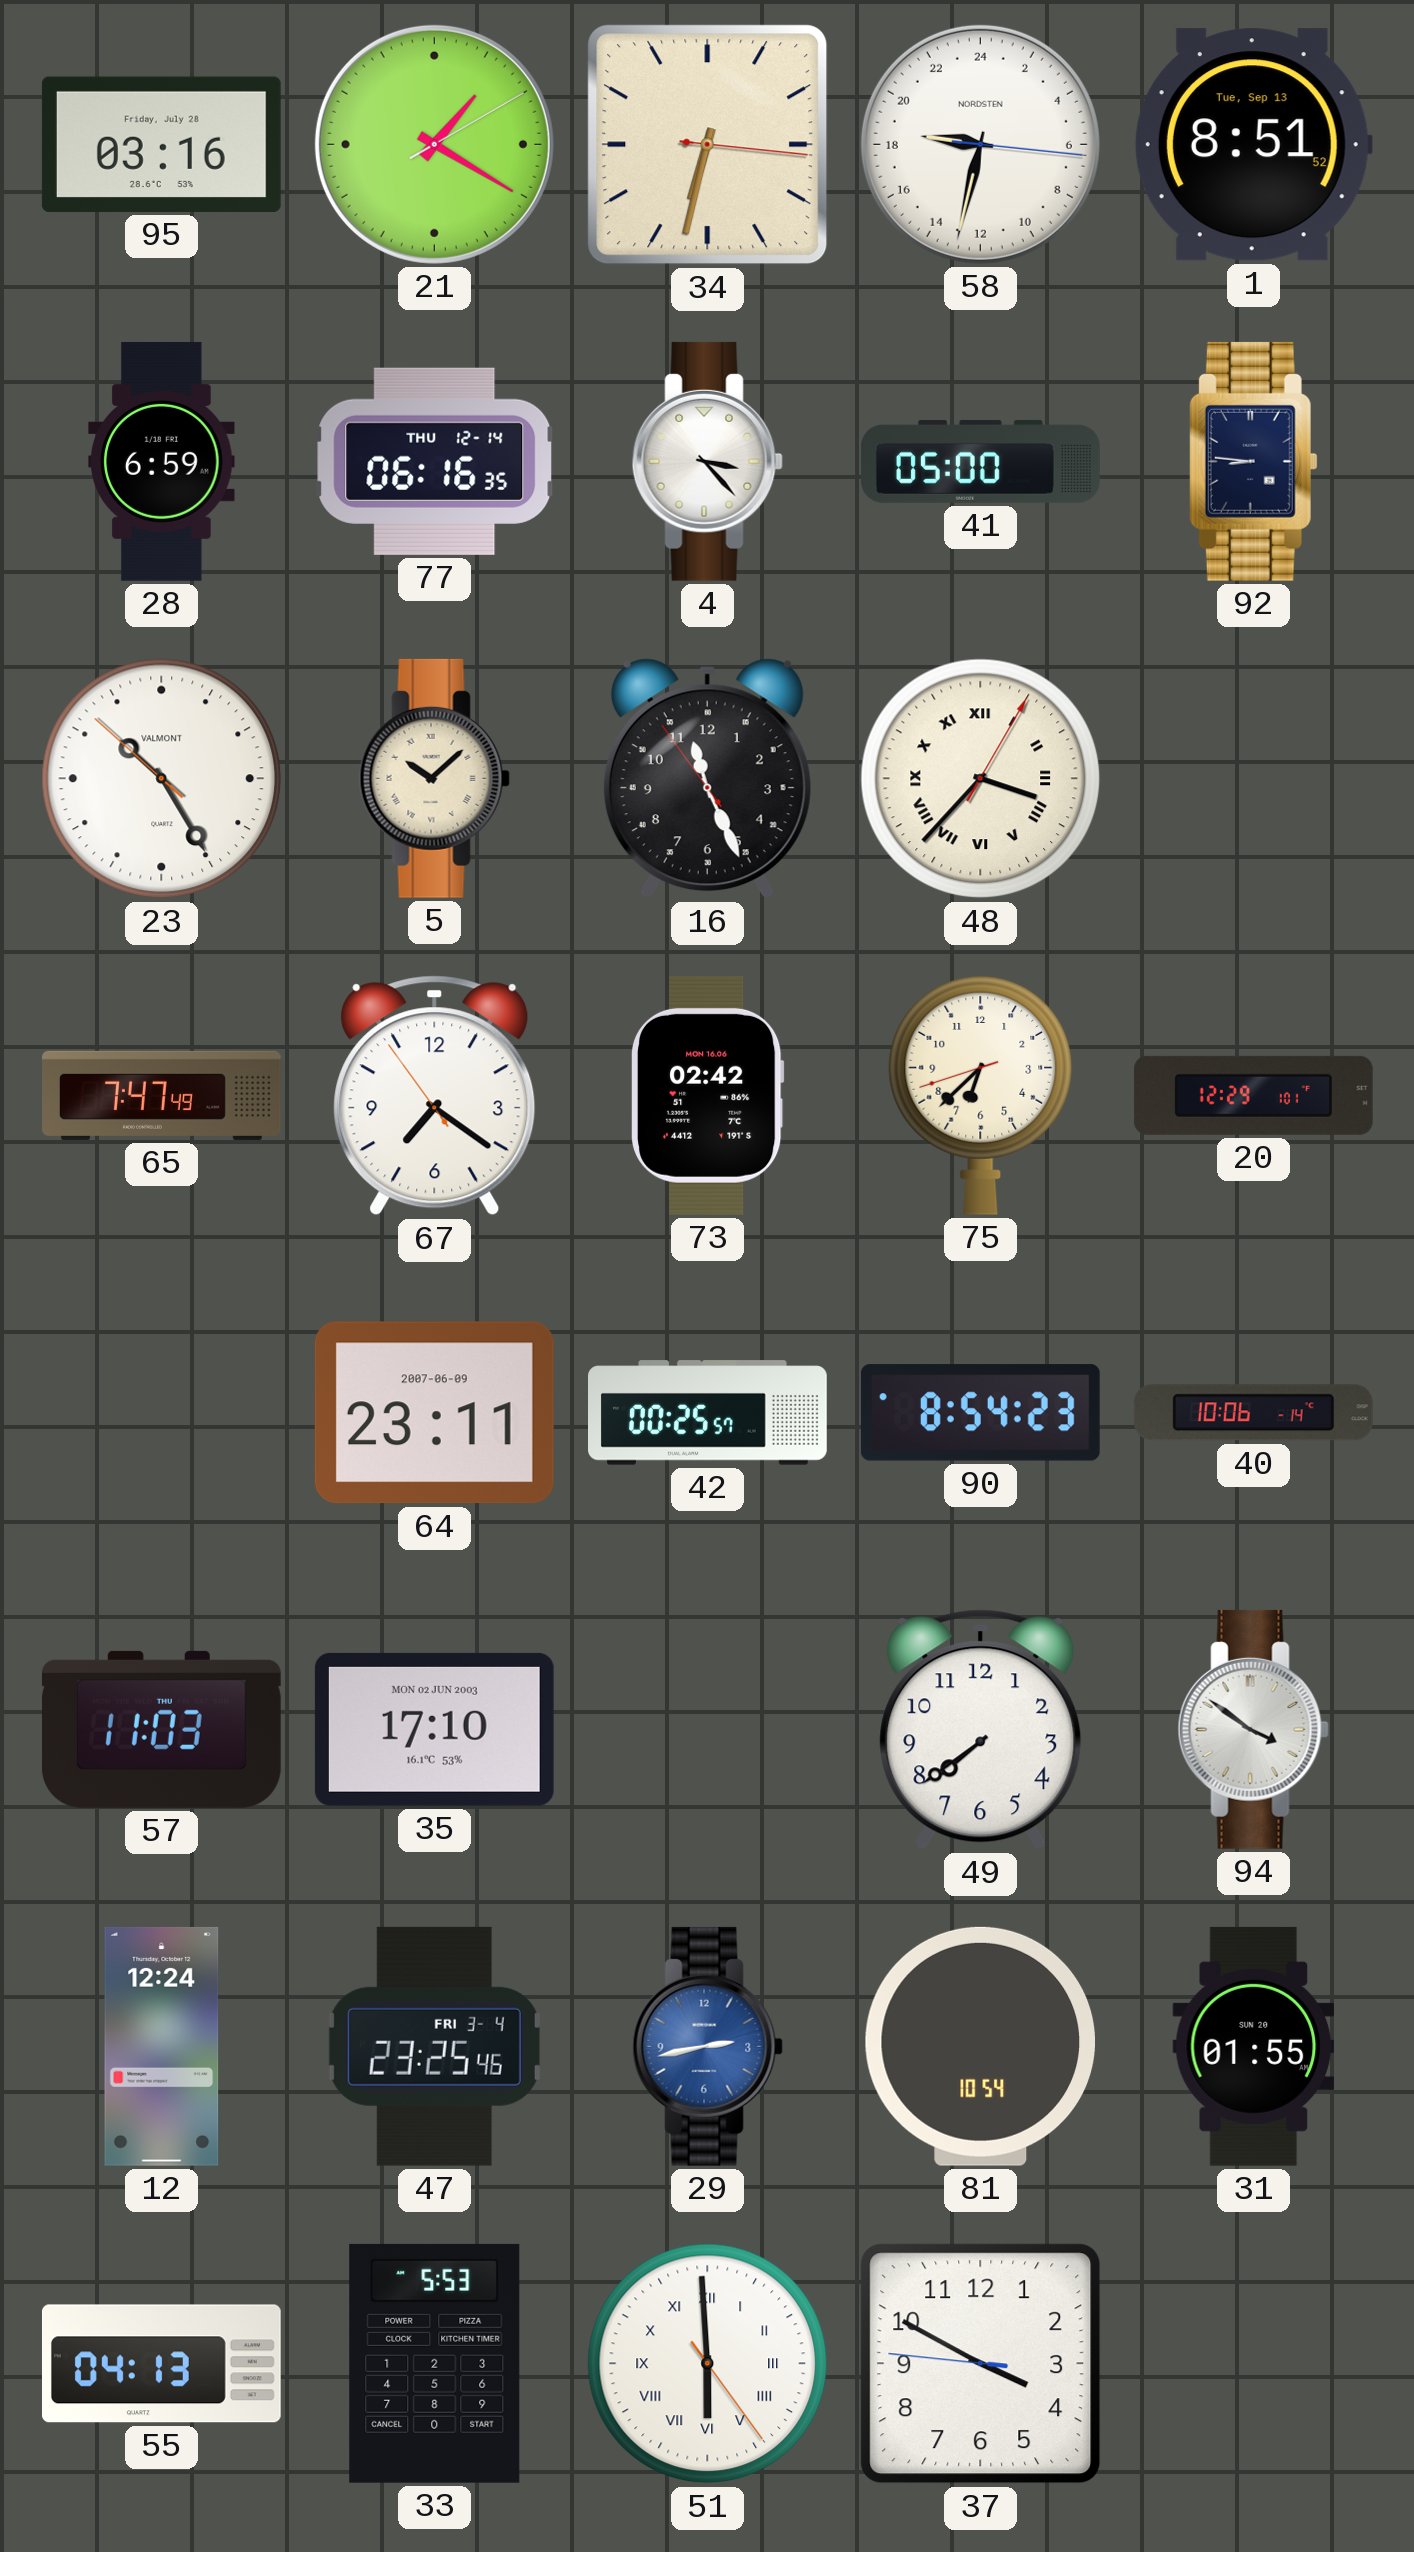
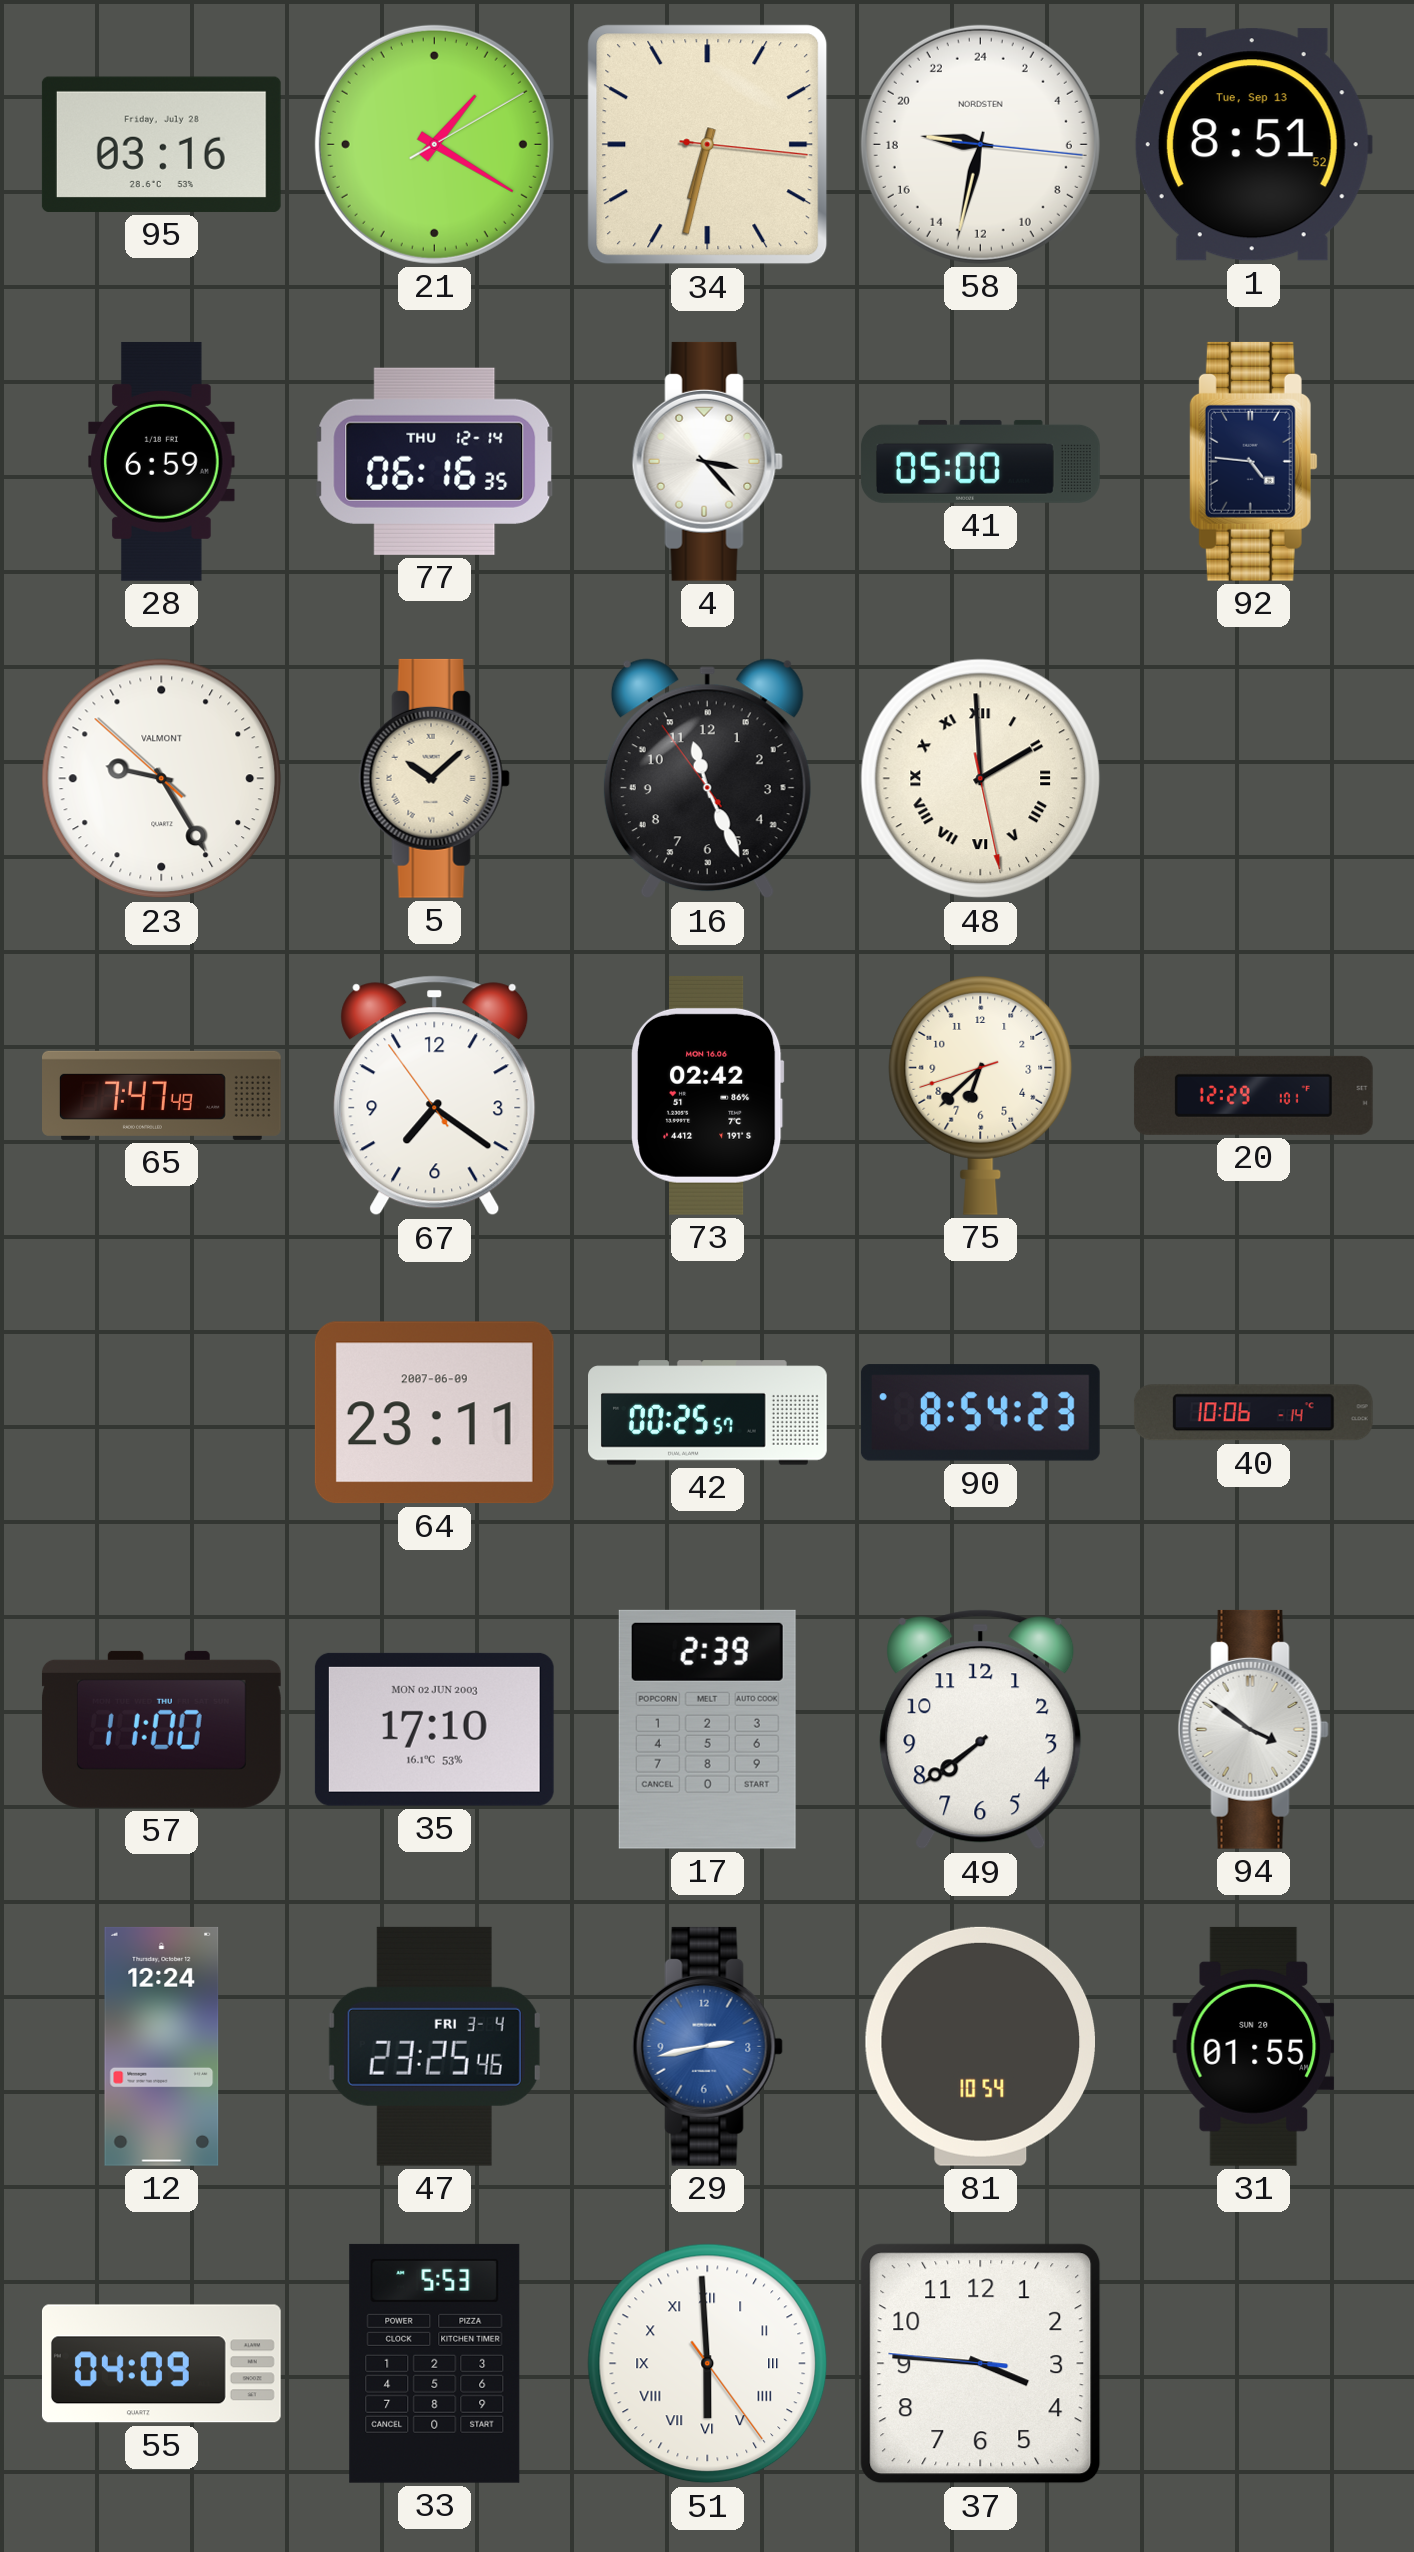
92: 8:46 -> 4:46
23: 10:24 -> 9:24
48: 3:37 -> 1:59
57: 11:03 -> 11:00
17: none -> 2:39
55: 04:13 -> 04:09
37: 3:49 -> 3:45
